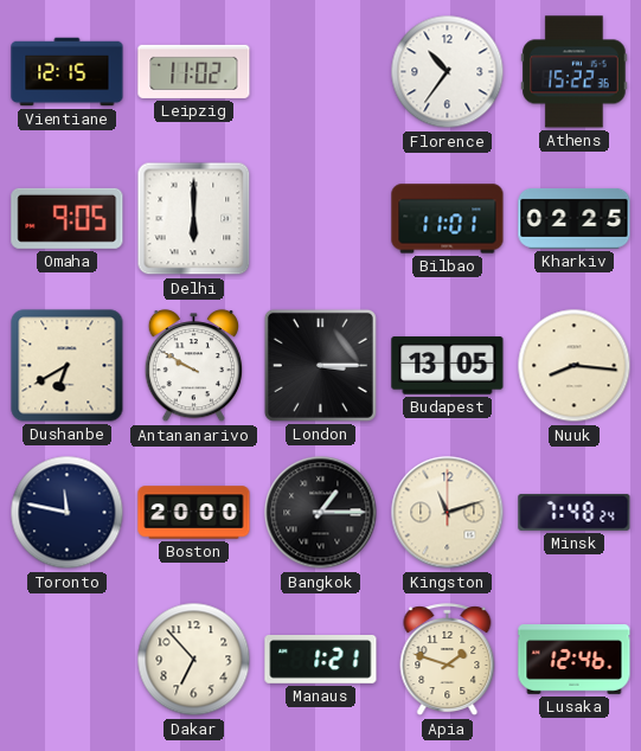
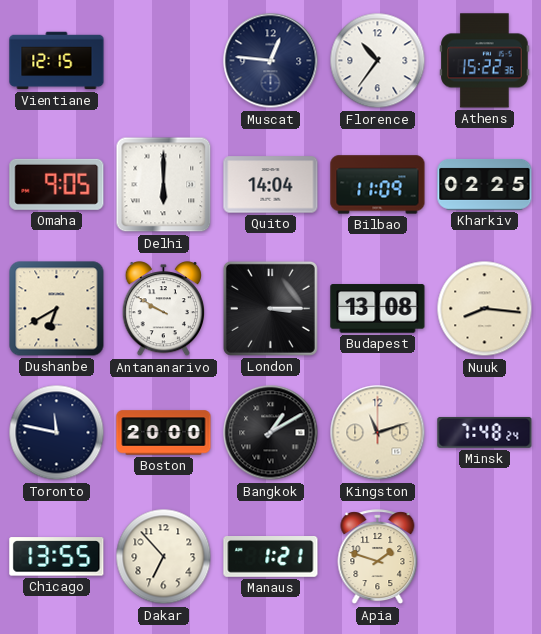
Leipzig: 11:02 -> none
Muscat: none -> 12:46
Quito: none -> 14:04
Bilbao: 11:01 -> 11:09
Budapest: 13:05 -> 13:08
Bangkok: 1:15 -> 1:10
Chicago: none -> 13:55
Lusaka: 12:46 -> none
